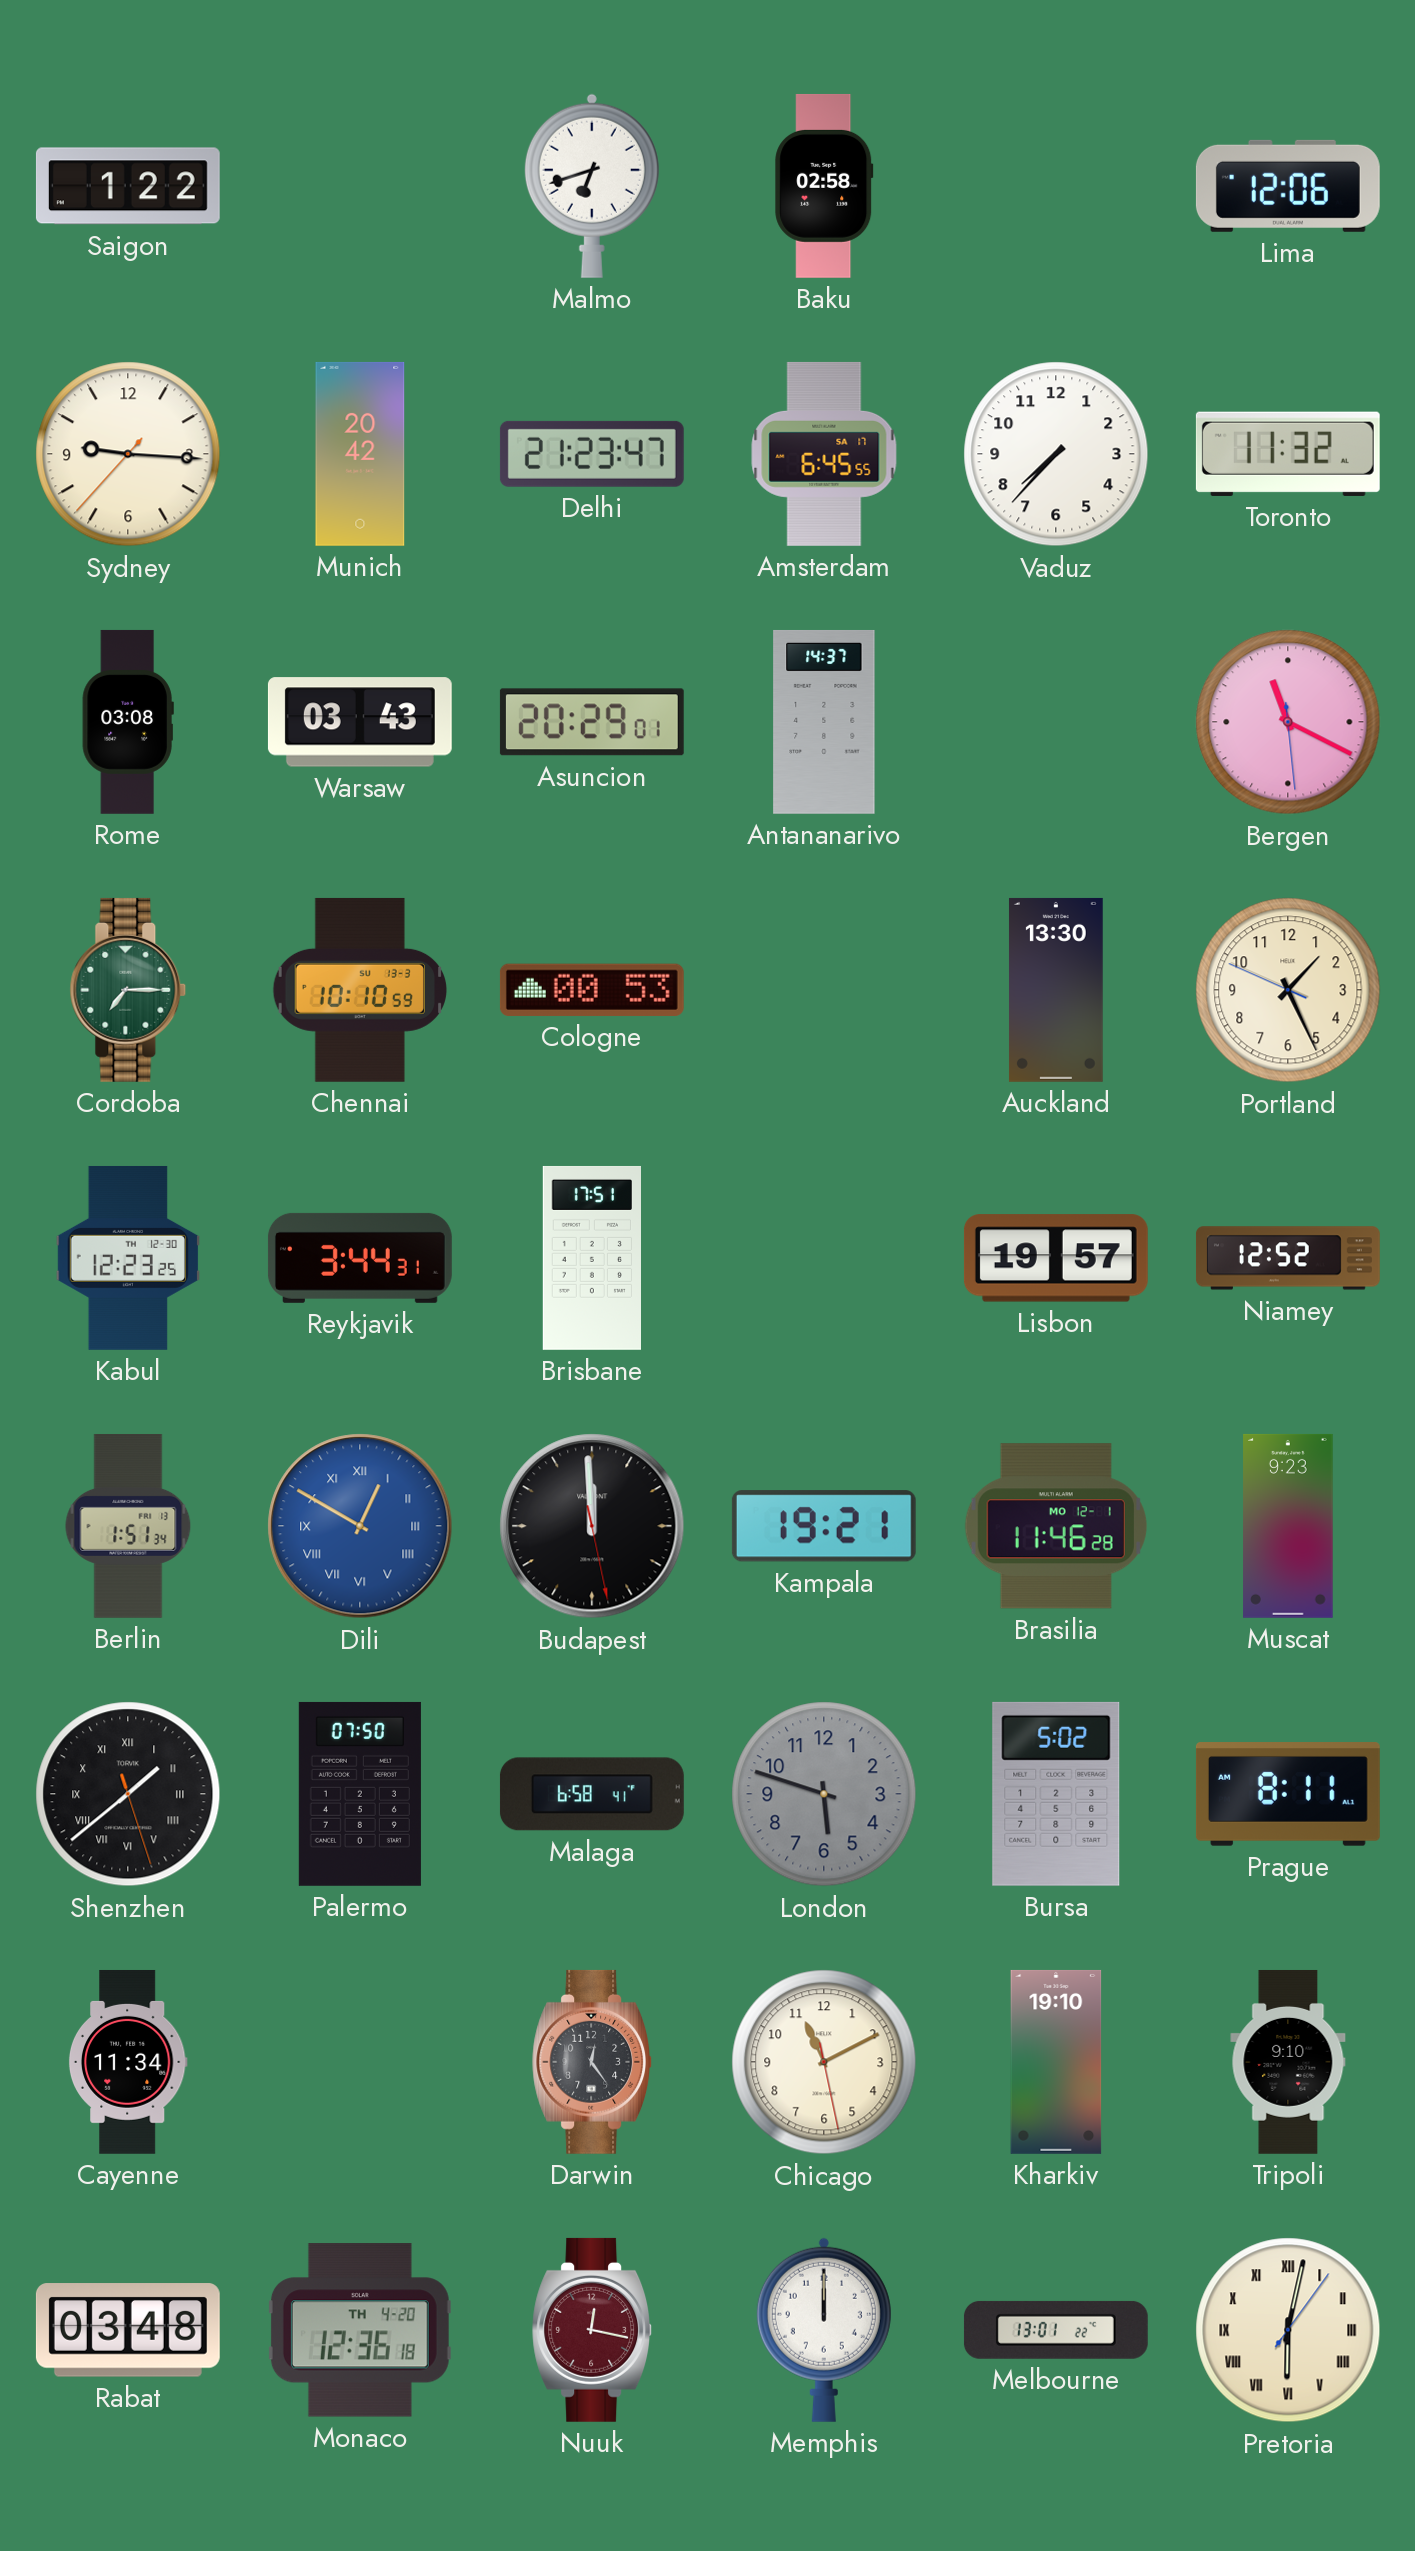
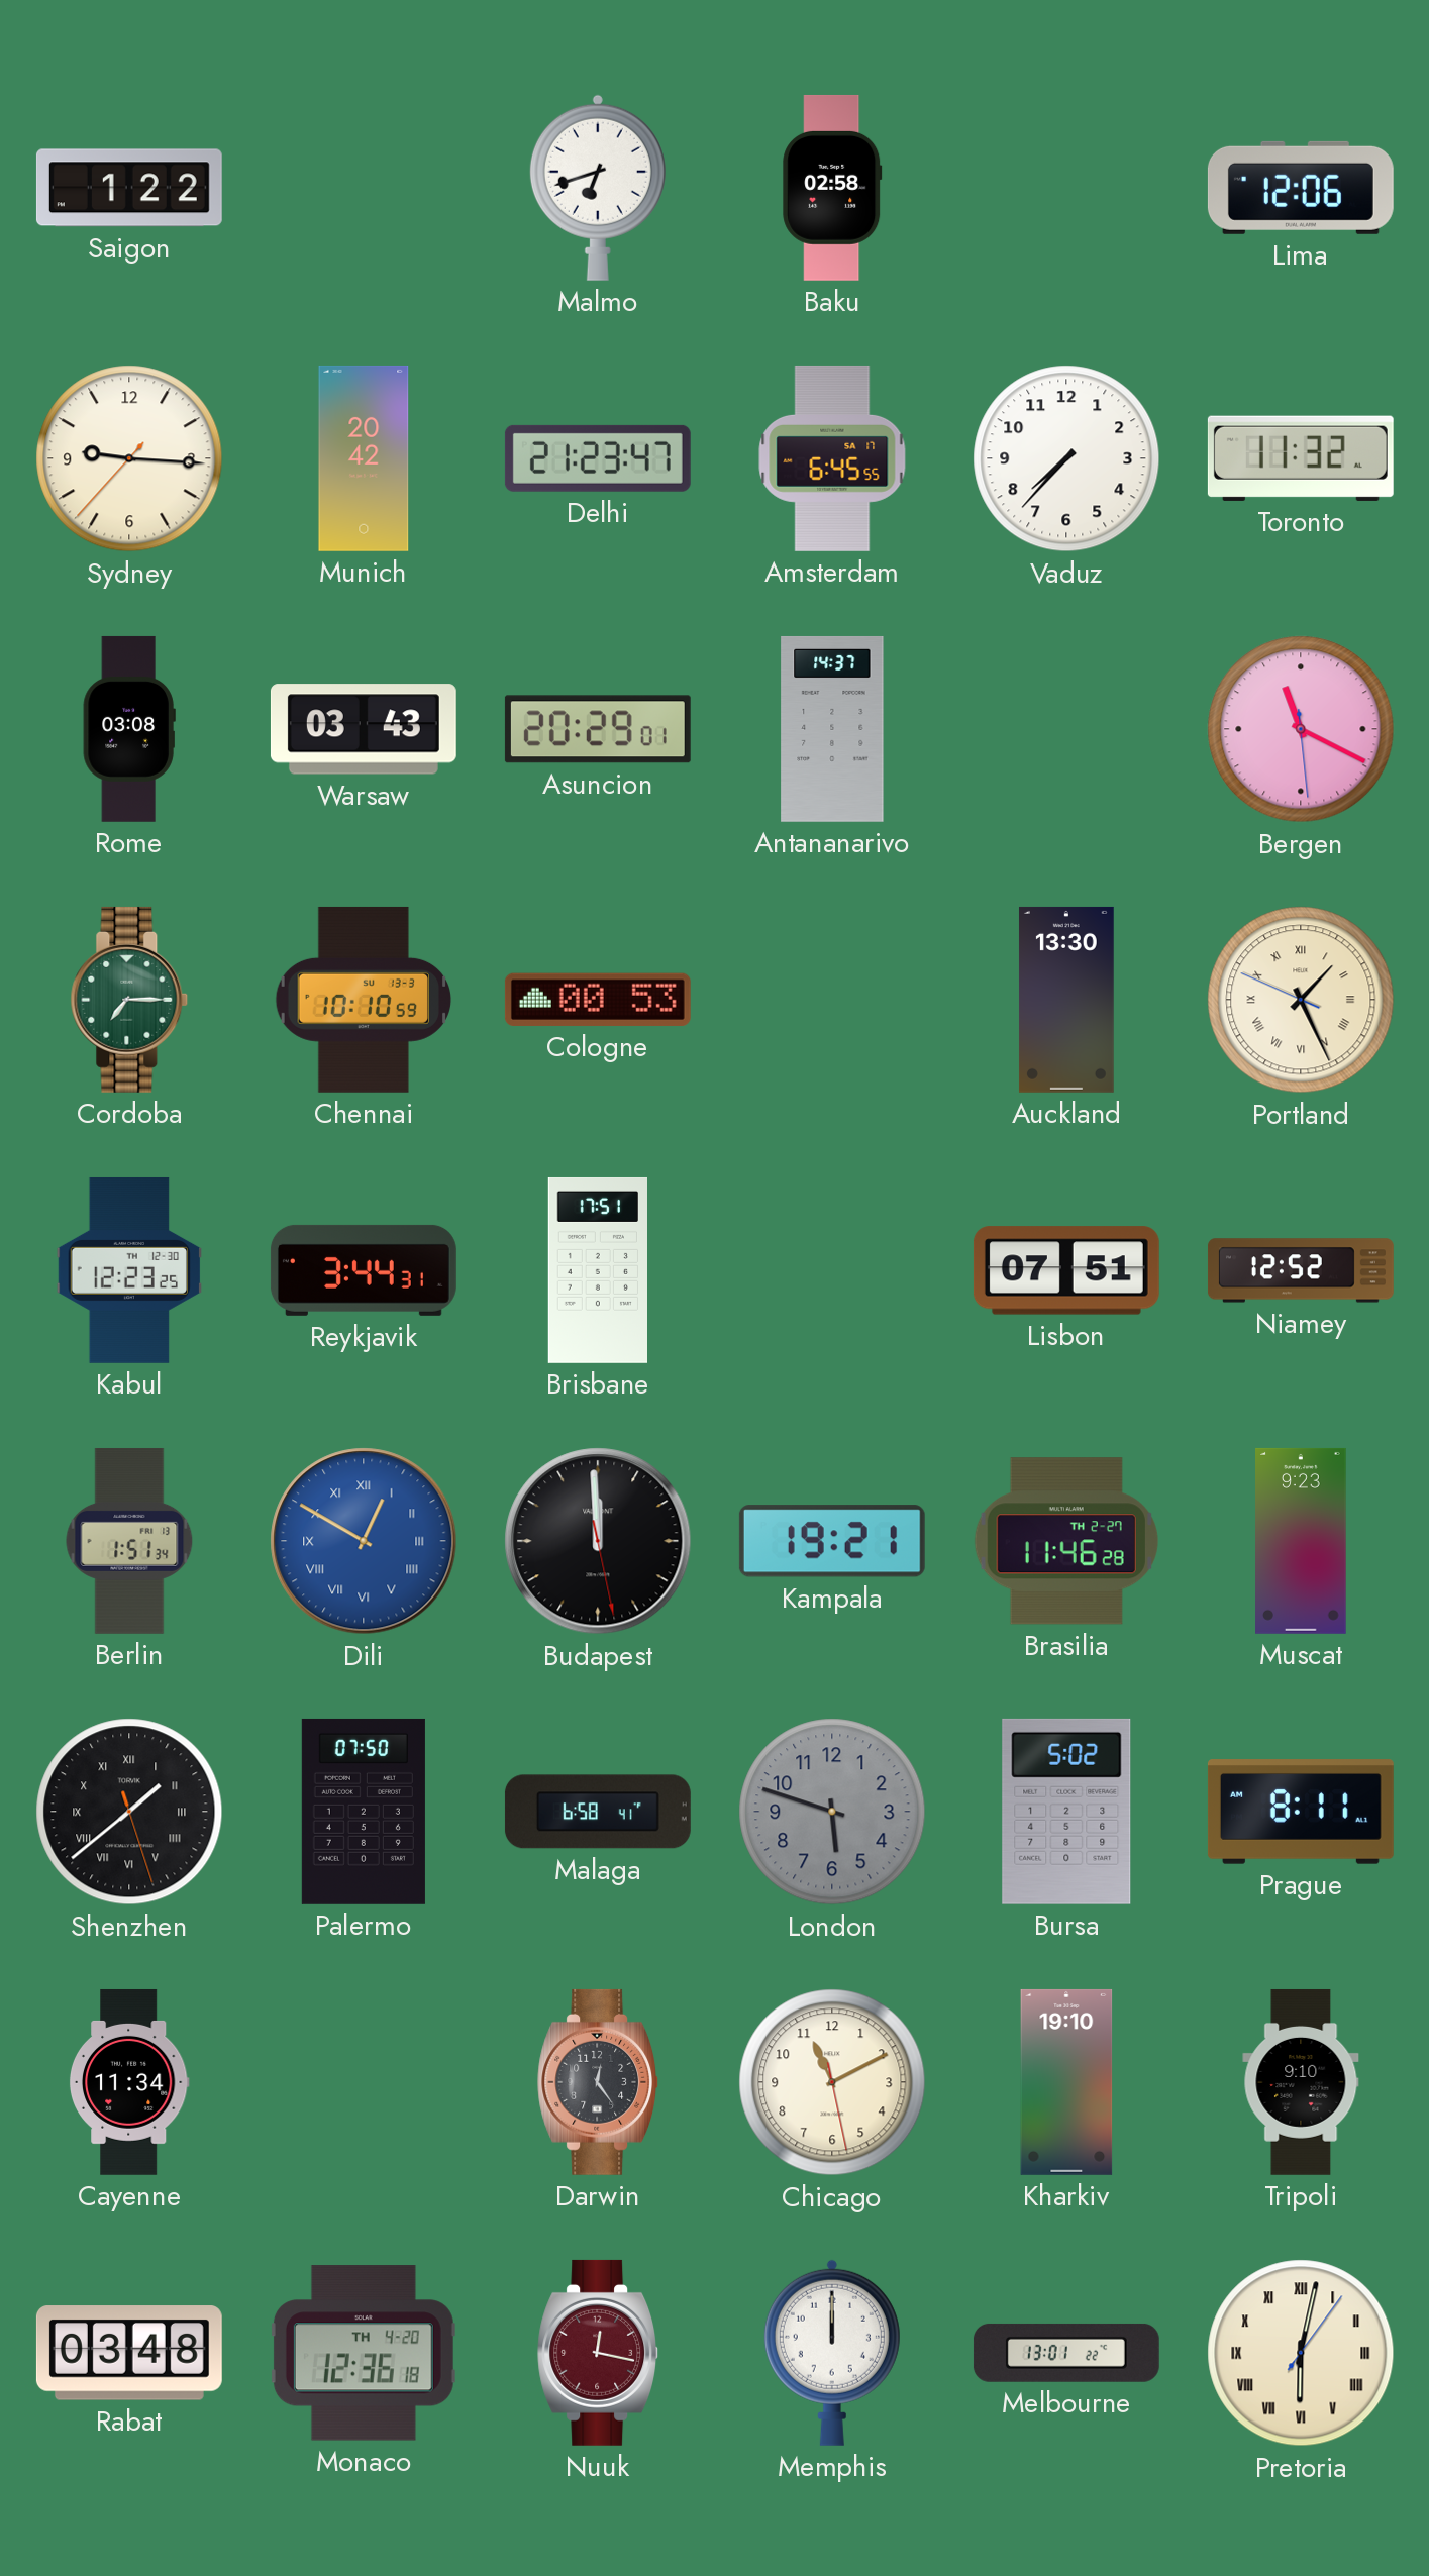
Portland numerals: Arabic -> Roman
Lisbon: 19:57 -> 07:51
Brasilia date: MO 12-1 -> TH 2-27
